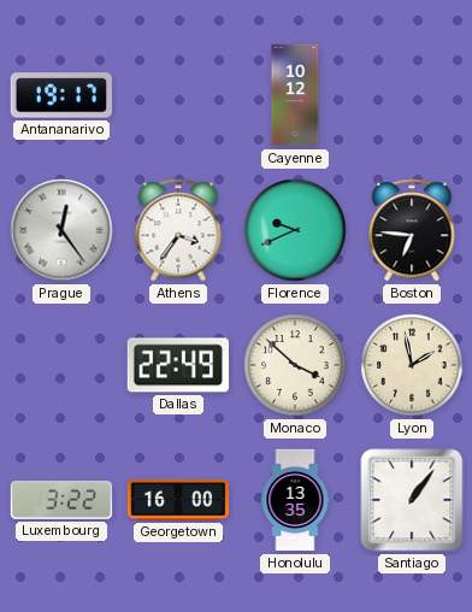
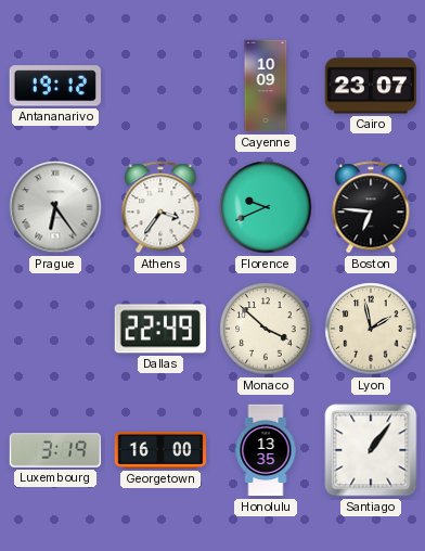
Antananarivo: 19:17 -> 19:12
Cayenne: 10:12 -> 10:09
Cairo: none -> 23:07
Prague: 12:24 -> 6:24
Luxembourg: 3:22 -> 3:19
